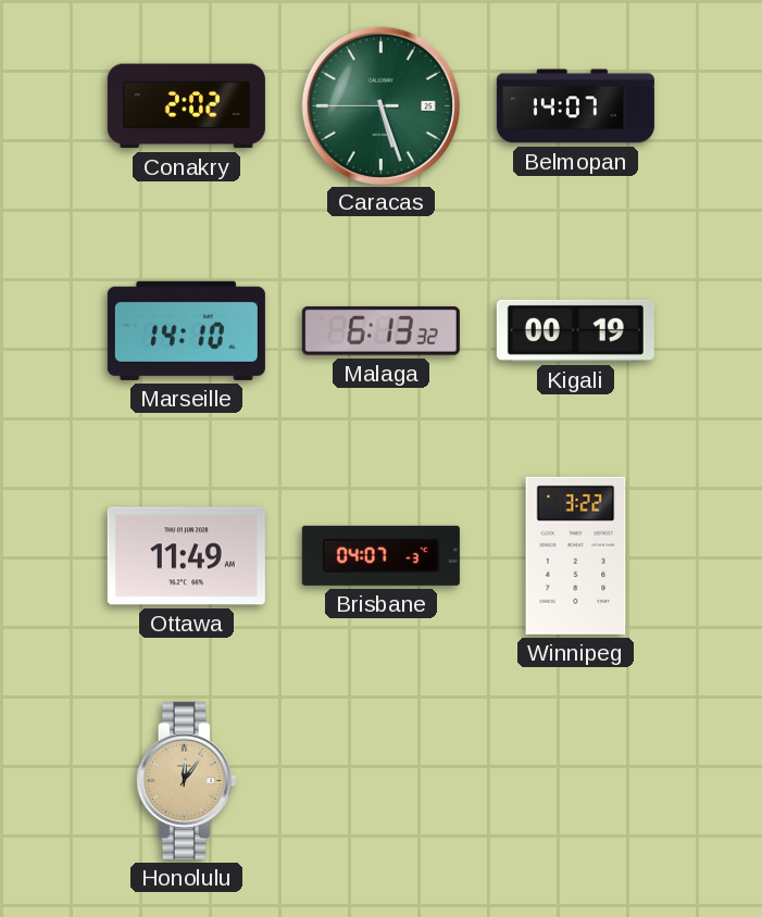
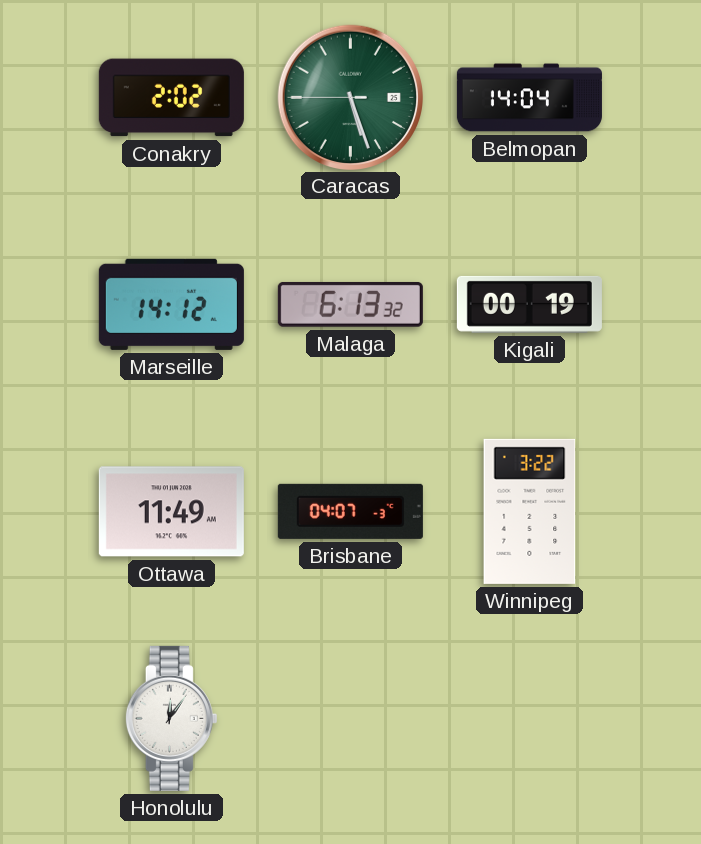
Belmopan: 14:07 -> 14:04
Marseille: 14:10 -> 14:12
Honolulu dial: champagne -> white
